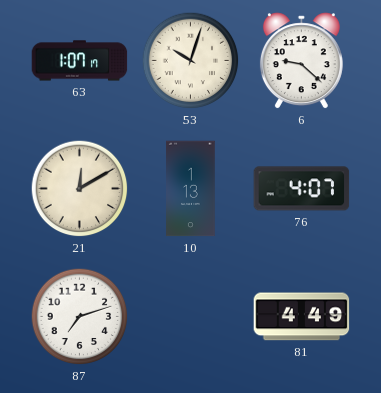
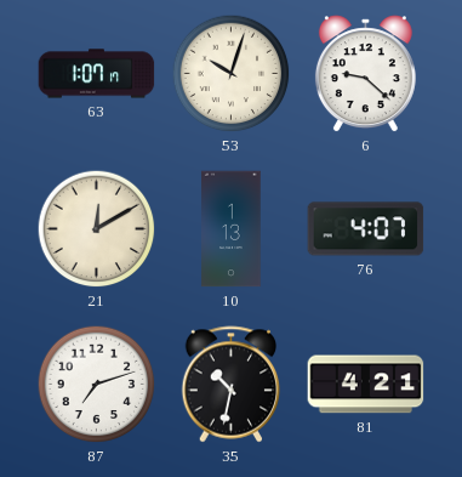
35: none -> 10:32
81: 4:49 -> 4:21
